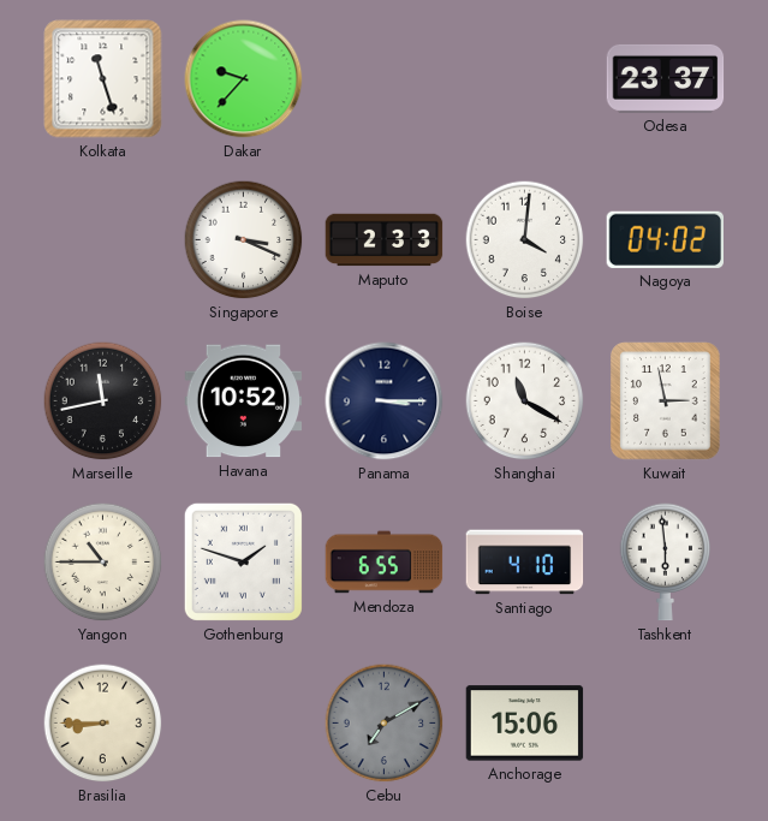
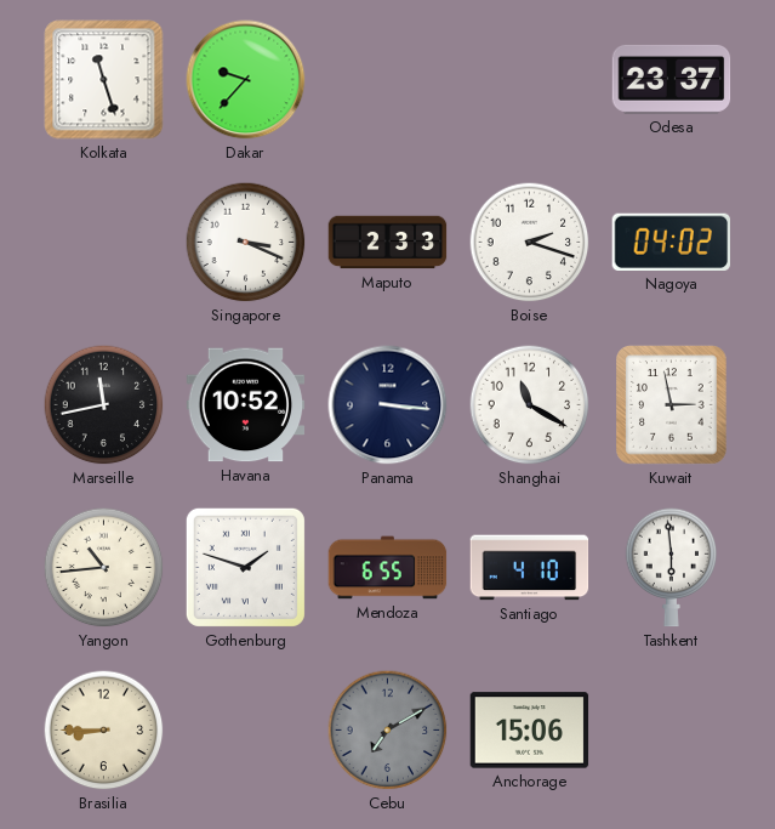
Boise: 4:01 -> 2:18
Panama: 3:15 -> 3:16
Yangon: 10:45 -> 10:44
